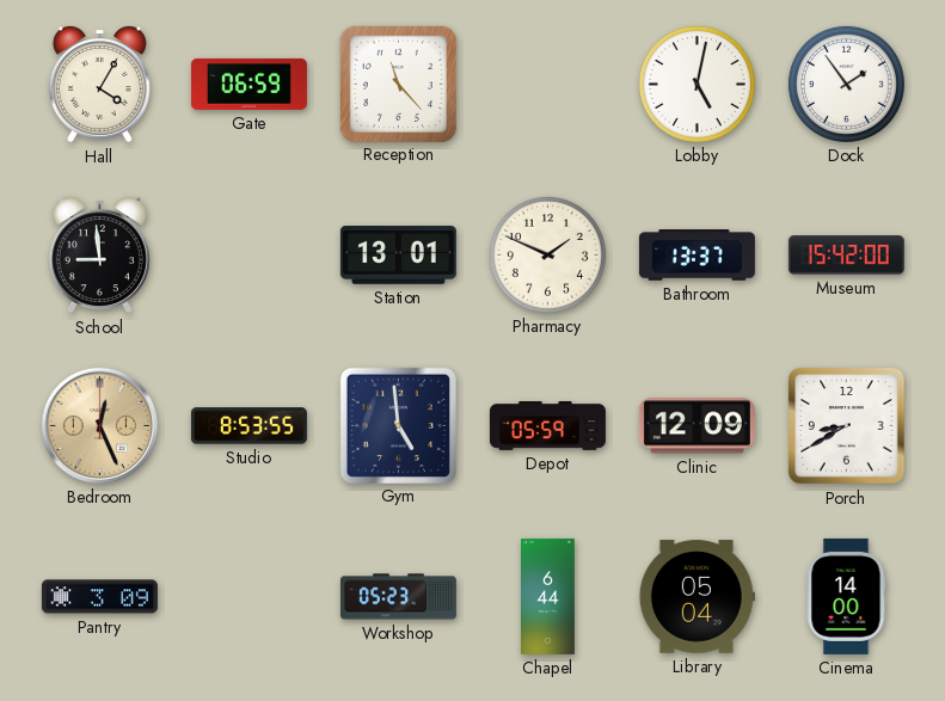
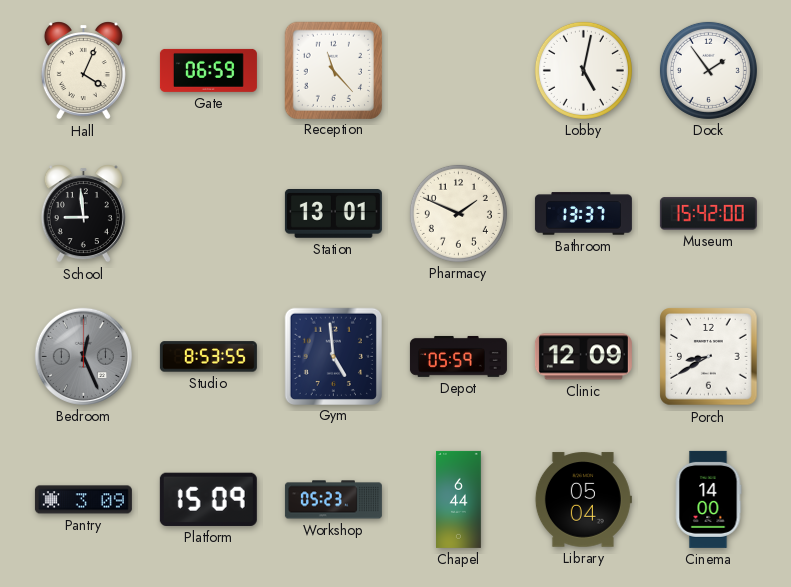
Hall: 4:05 -> 4:04
Bedroom dial: champagne -> grey
Platform: none -> 15:09
